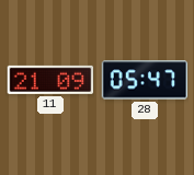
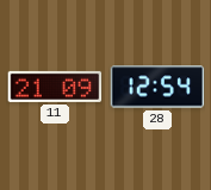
28: 05:47 -> 12:54
